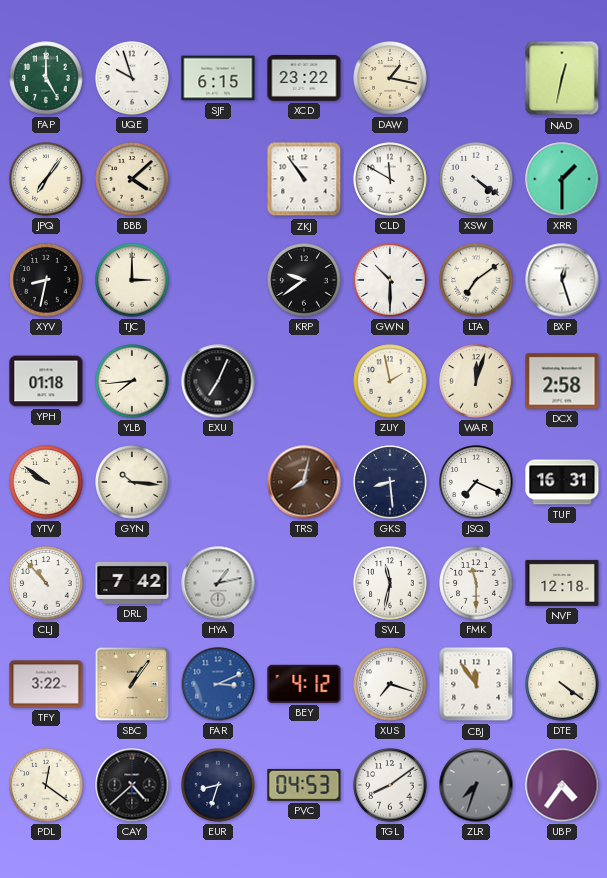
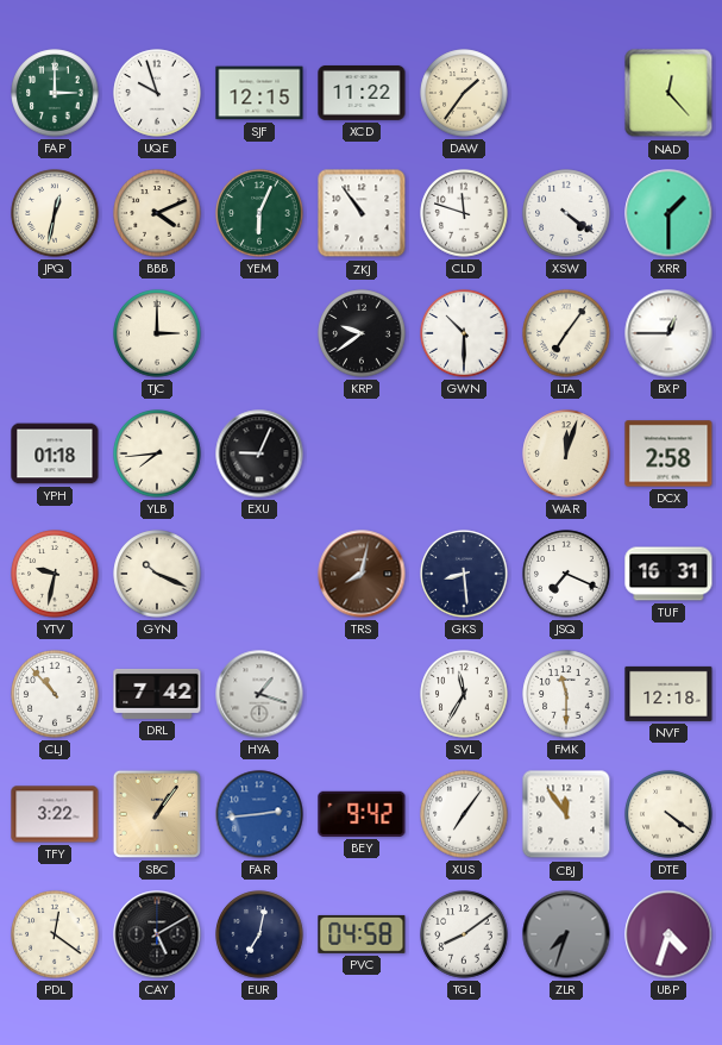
FAP: 5:00 -> 3:00
SJF: 6:15 -> 12:15
XCD: 23:22 -> 11:22
DAW: 1:17 -> 1:36
NAD: 12:32 -> 12:23
JPQ: 7:06 -> 12:32
BBB: 4:08 -> 4:11
YEM: none -> 6:04
CLD: 11:50 -> 11:48
XYV: 8:32 -> none
LTA: 7:09 -> 7:06
BXP: 12:27 -> 12:45
EXU: 7:04 -> 9:04
ZUY: 1:58 -> none
YTV: 9:51 -> 9:32
GYN: 10:16 -> 10:19
HYA: 1:13 -> 1:18
SVL: 11:32 -> 11:35
FAR: 3:11 -> 2:44
BEY: 4:12 -> 9:42
XUS: 7:18 -> 7:06
CAY: 4:38 -> 5:10
EUR: 8:33 -> 7:02
PVC: 04:53 -> 04:58
UBP: 4:36 -> 4:33
